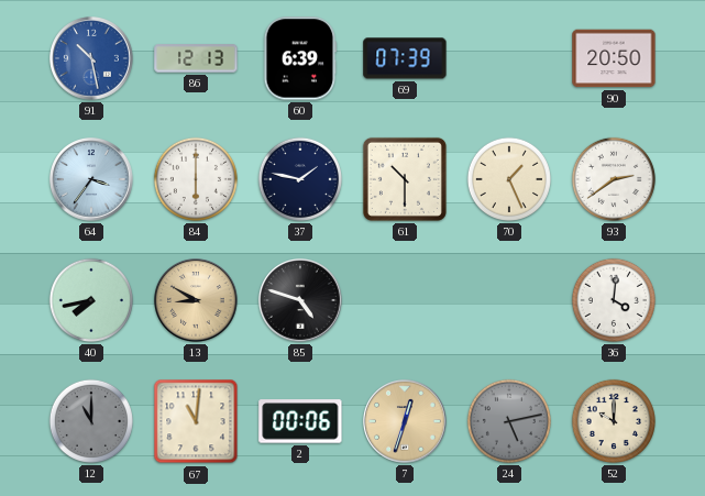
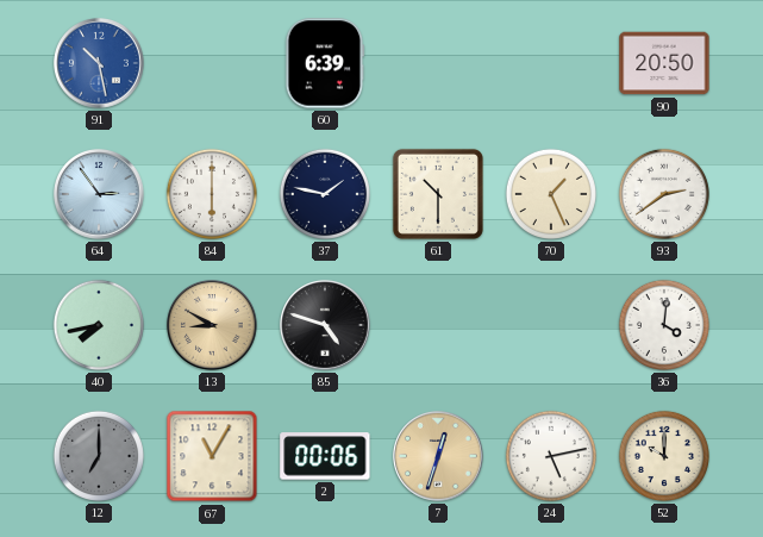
86: 12:13 -> none
69: 07:39 -> none
64: 3:36 -> 2:54
12: 11:00 -> 7:00
67: 11:01 -> 11:05
24 dial: grey -> white
